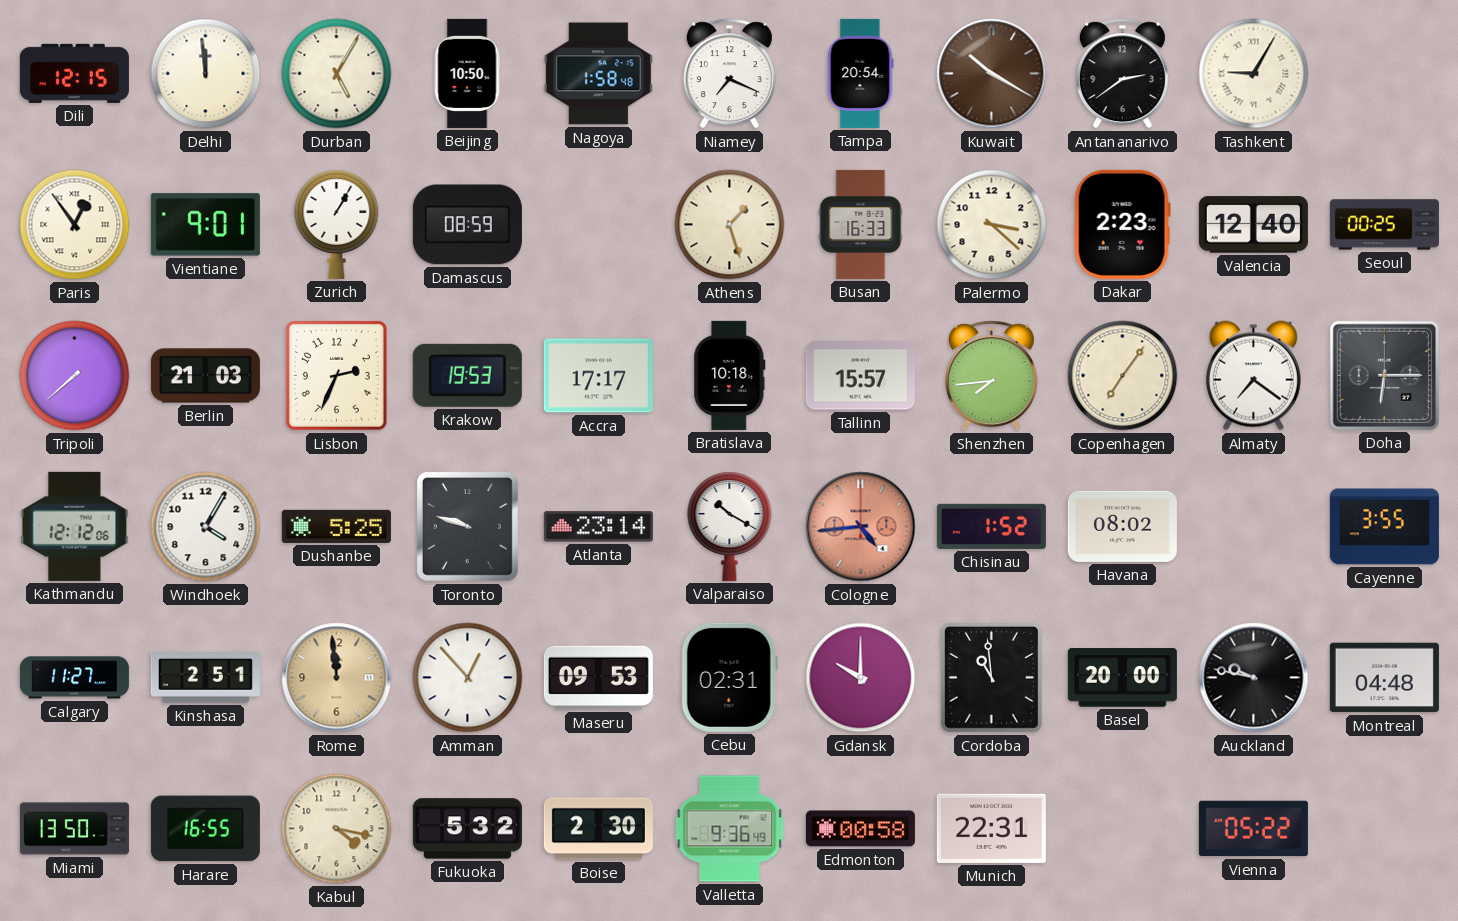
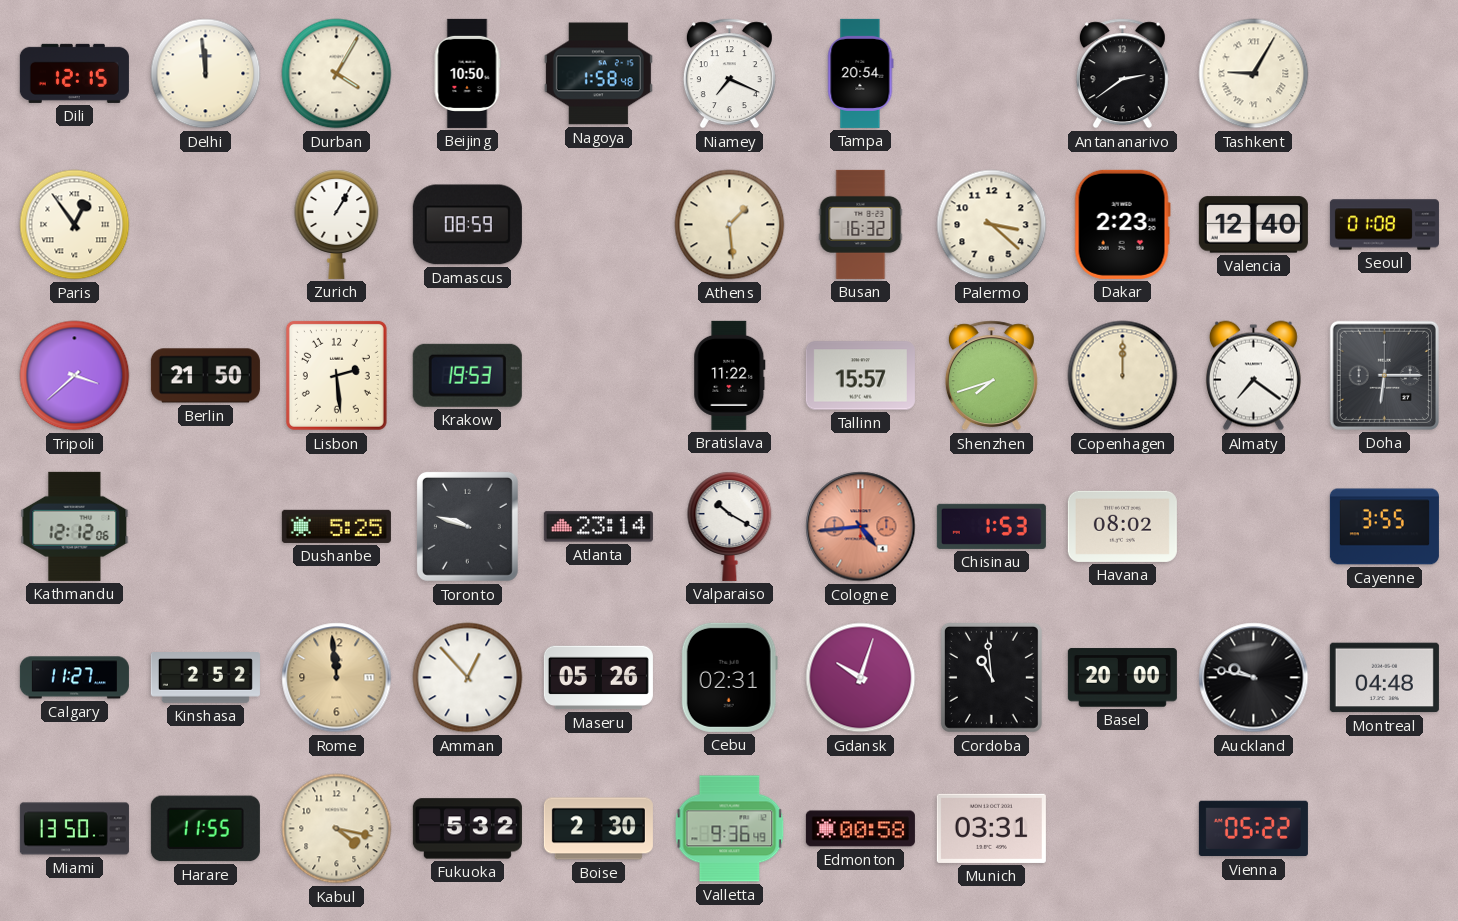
Durban: 5:05 -> 4:05
Kuwait: 10:20 -> none
Vientiane: 9:01 -> none
Athens: 1:27 -> 1:29
Busan: 16:33 -> 16:32
Seoul: 00:25 -> 01:08
Tripoli: 7:38 -> 3:38
Berlin: 21:03 -> 21:50
Lisbon: 2:34 -> 2:29
Accra: 17:17 -> none
Bratislava: 10:18 -> 11:22
Shenzhen: 7:44 -> 7:42
Copenhagen: 7:06 -> 12:00
Windhoek: 4:05 -> none
Chisinau: 1:52 -> 1:53
Kinshasa: 2:51 -> 2:52
Maseru: 09:53 -> 05:26
Gdansk: 10:00 -> 10:03
Harare: 16:55 -> 11:55
Munich: 22:31 -> 03:31
